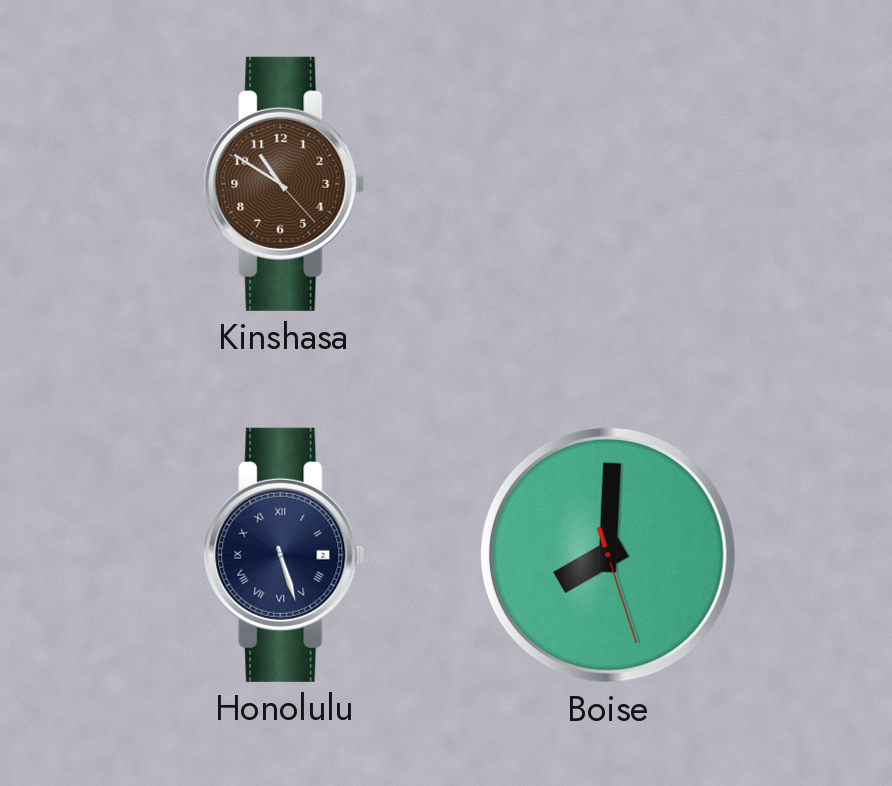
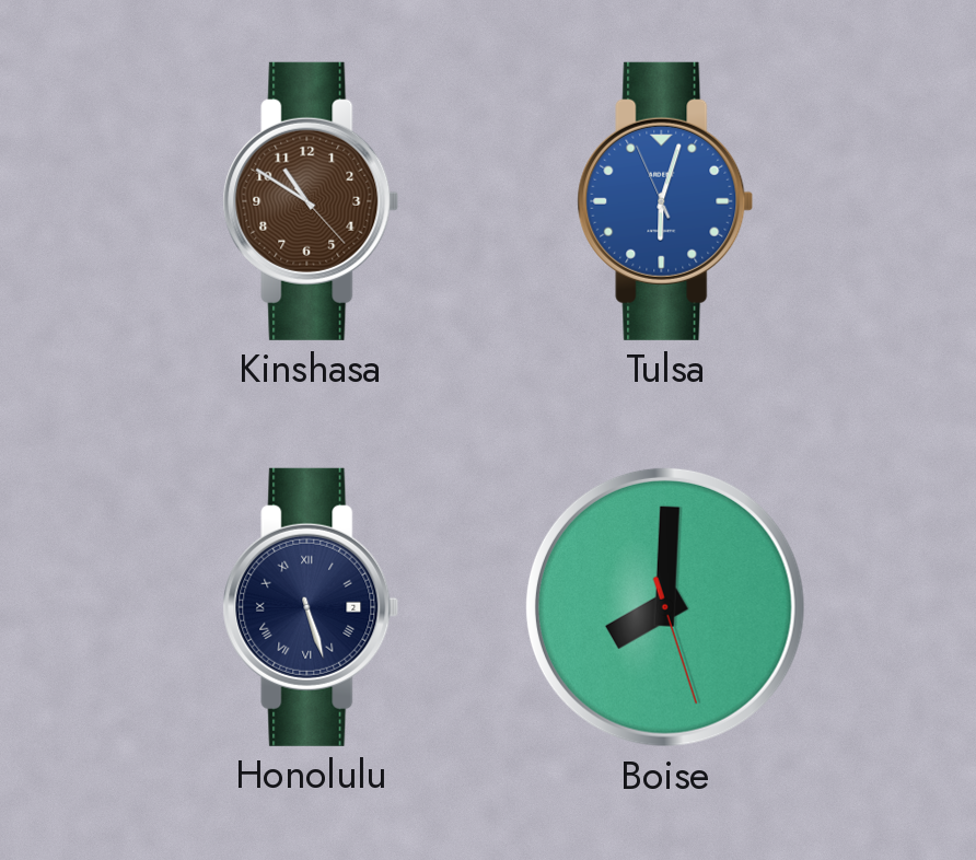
Tulsa: none -> 6:02
